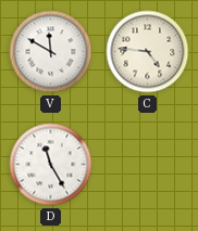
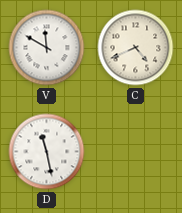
C: 4:46 -> 4:41
D: 11:25 -> 11:28
